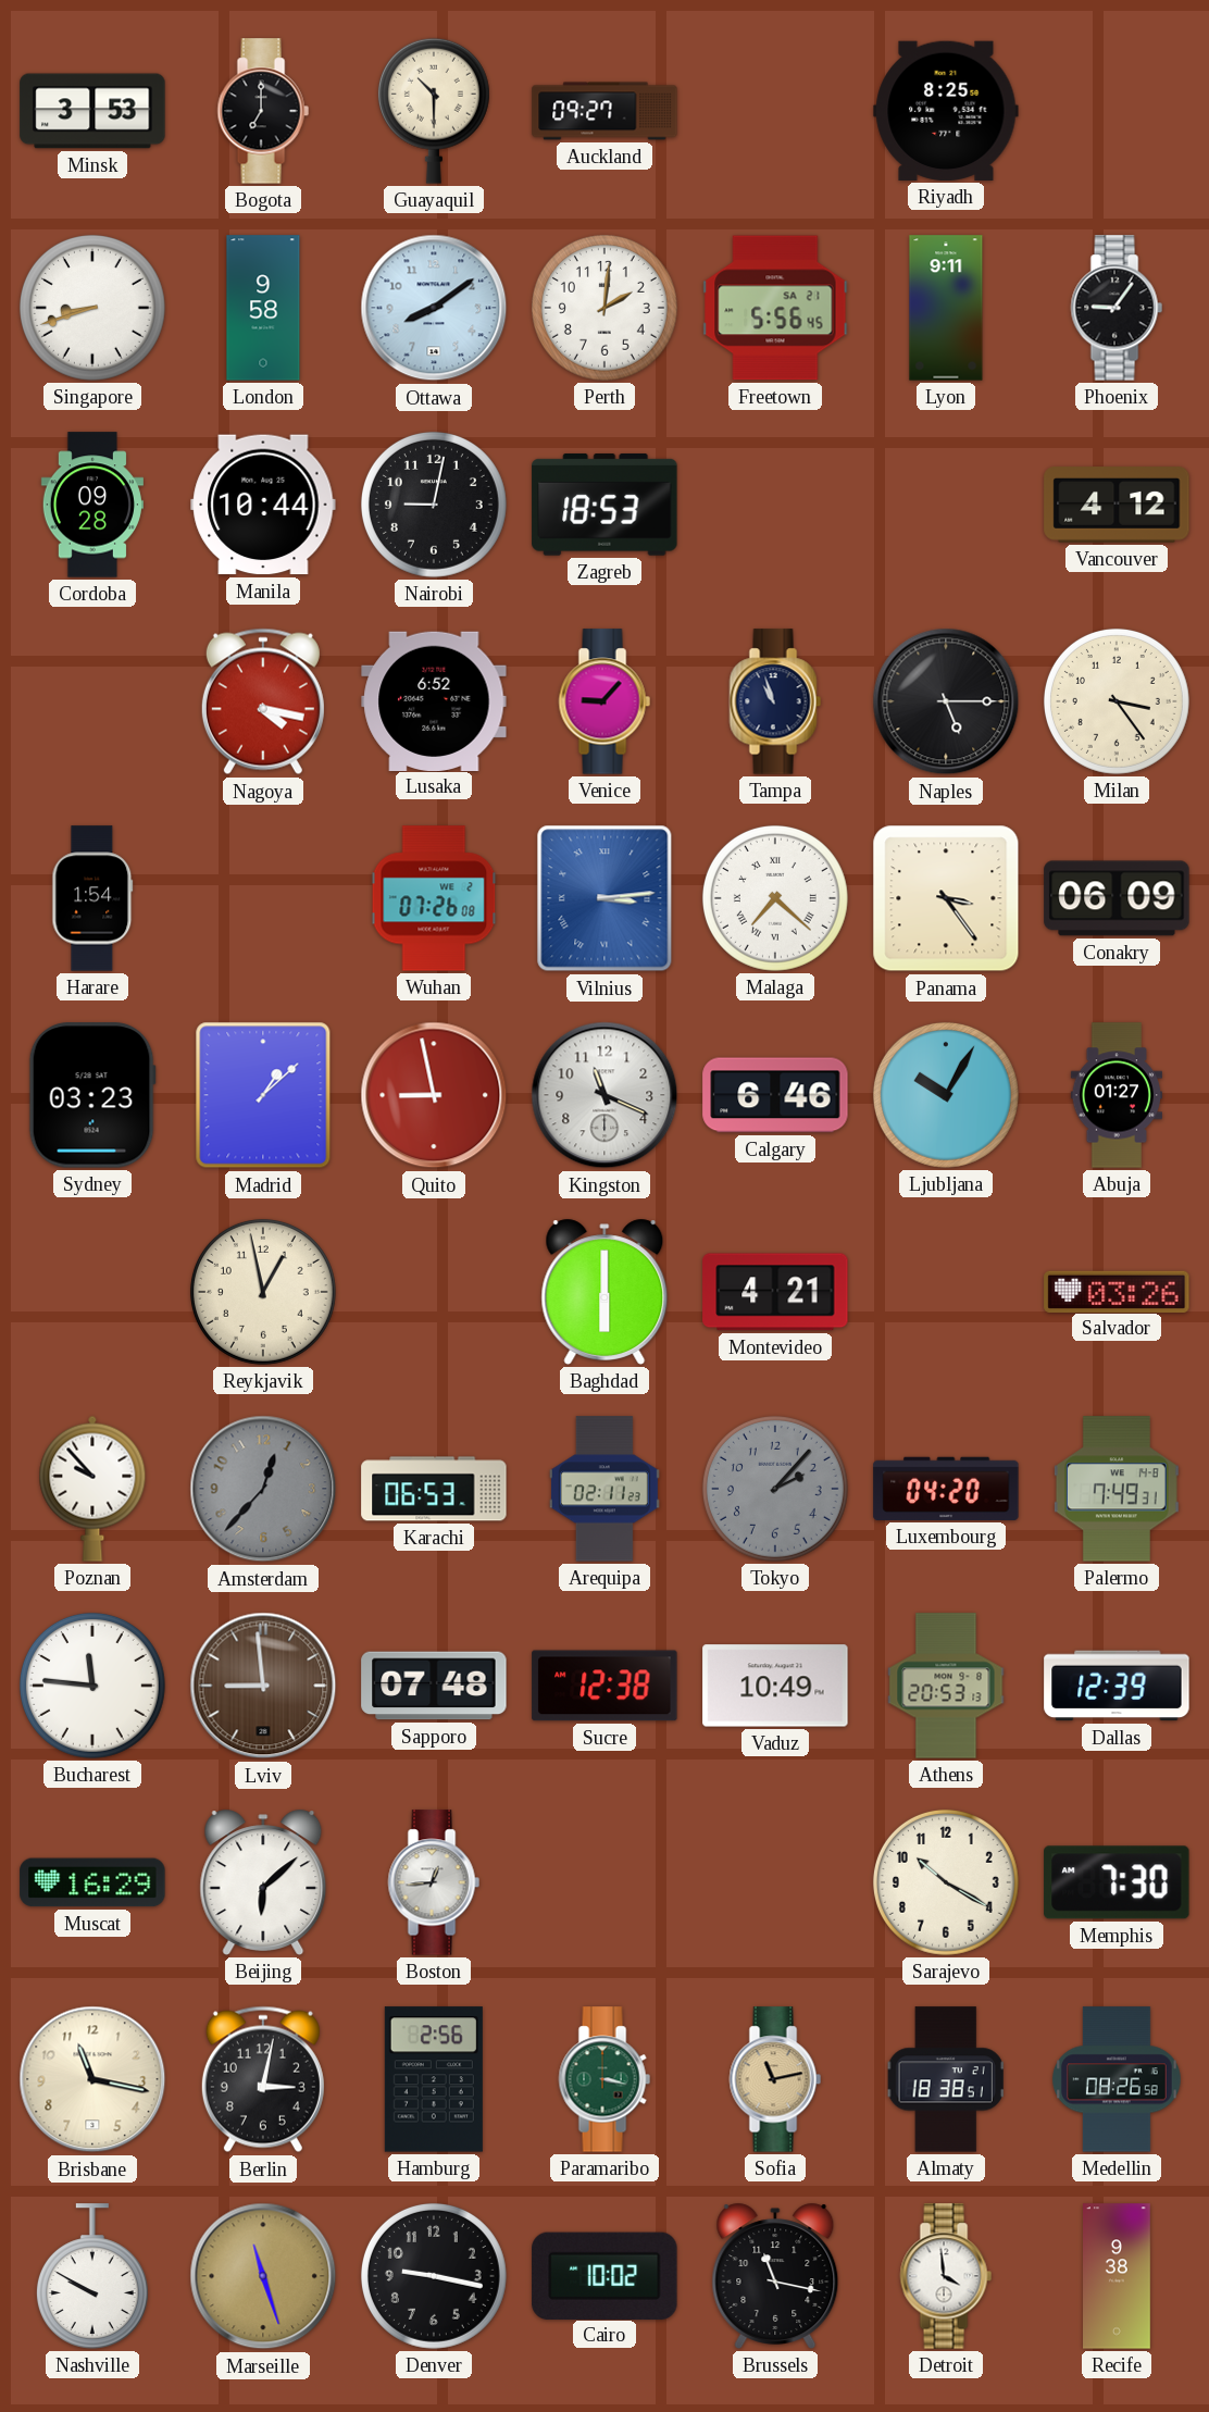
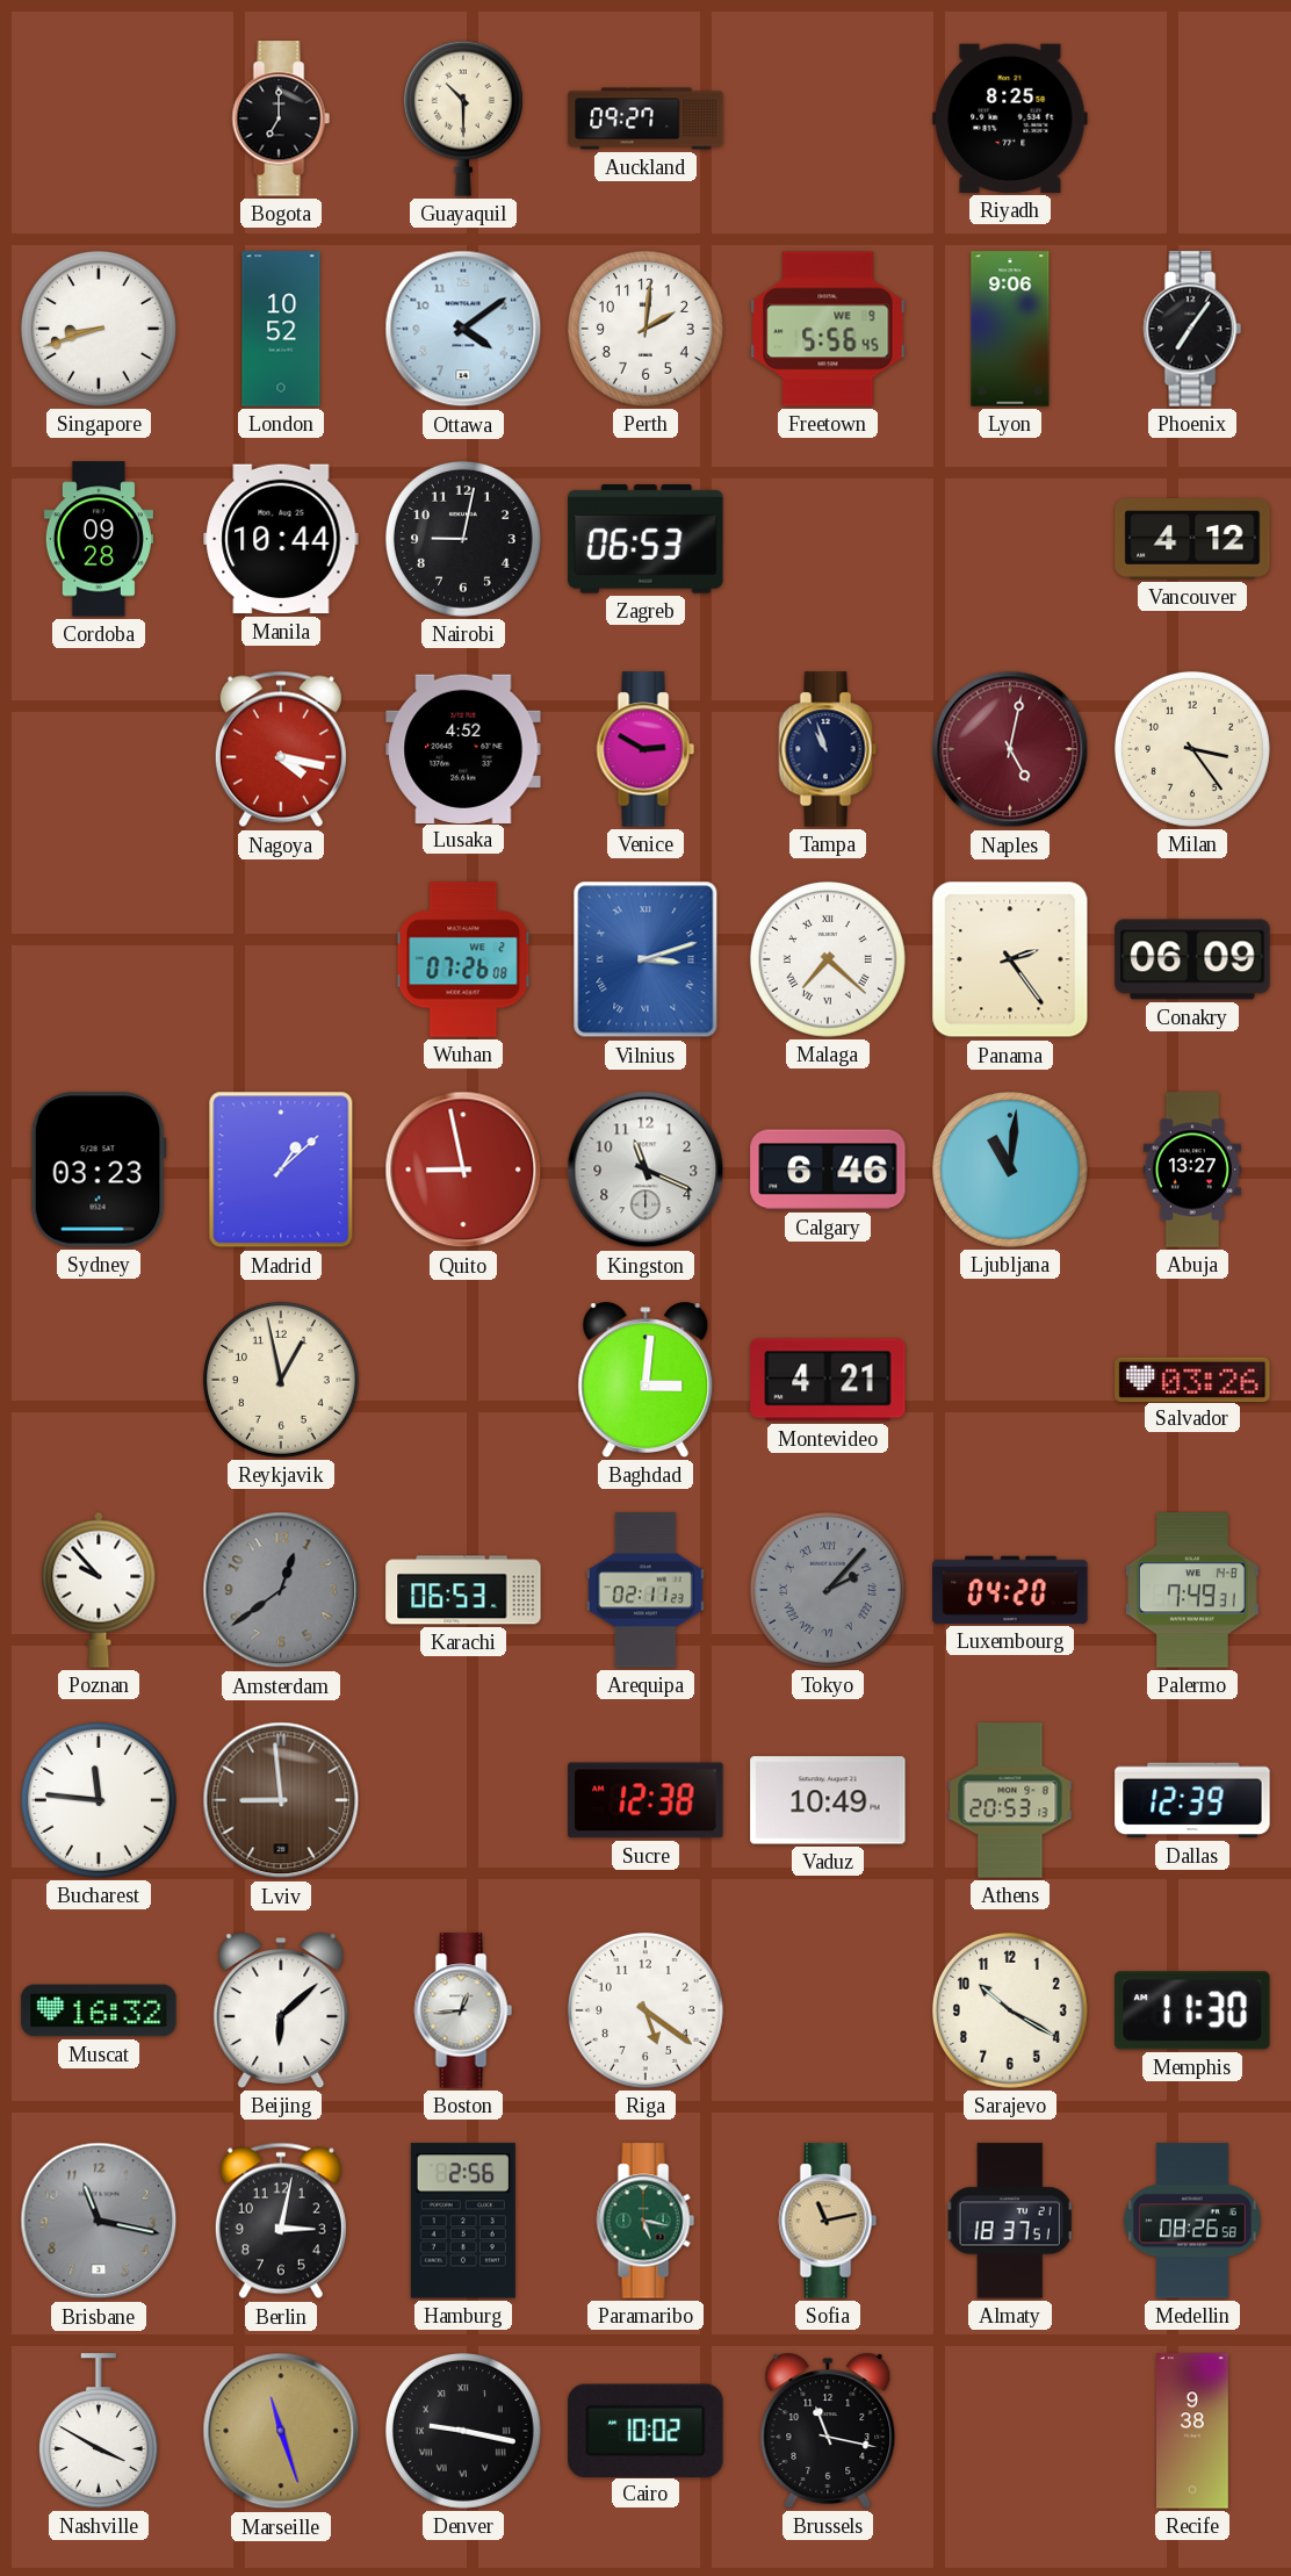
Minsk: 3:53 -> none
London: 9:58 -> 10:52
Ottawa: 8:09 -> 4:09
Freetown date: SA 21 -> WE 9
Lyon: 9:11 -> 9:06
Phoenix: 9:06 -> 7:06
Zagreb: 18:53 -> 06:53
Lusaka: 6:52 -> 4:52
Venice: 9:07 -> 2:50
Naples: 5:15 -> 5:02
Naples dial: black -> burgundy
Harare: 1:54 -> none
Vilnius: 3:14 -> 3:12
Panama: 3:24 -> 2:24
Ljubljana: 10:05 -> 11:01
Abuja: 01:27 -> 13:27
Baghdad: 6:00 -> 3:01
Amsterdam: 12:37 -> 12:39
Tokyo numerals: Arabic -> Roman
Sapporo: 07:48 -> none
Muscat: 16:29 -> 16:32
Riga: none -> 5:21
Memphis: 7:30 -> 11:30
Brisbane dial: cream -> grey
Paramaribo: 3:17 -> 5:17
Almaty: 18:38 -> 18:37
Nashville: 9:50 -> 3:50
Denver numerals: Arabic -> Roman
Detroit: 3:59 -> none
